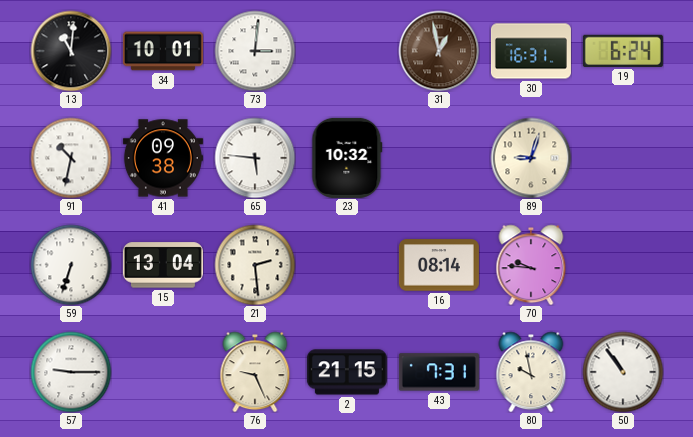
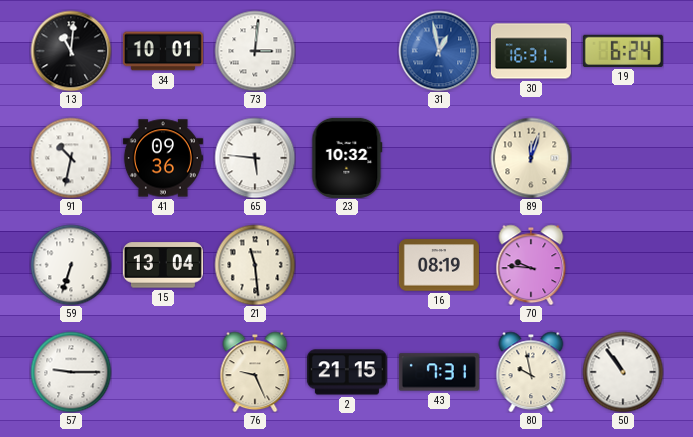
31 dial: brown -> blue
41: 09:38 -> 09:36
89: 9:03 -> 12:03
21: 2:29 -> 11:29
16: 08:14 -> 08:19
